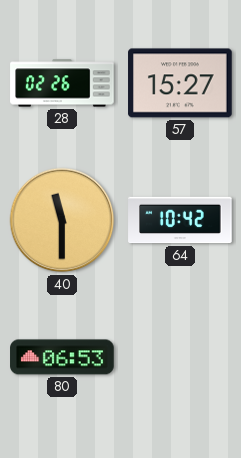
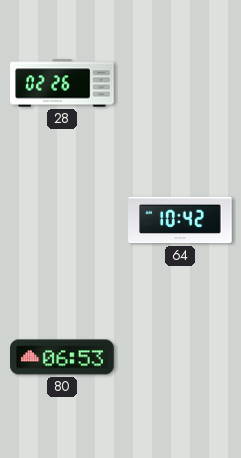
57: 15:27 -> none
40: 11:30 -> none
